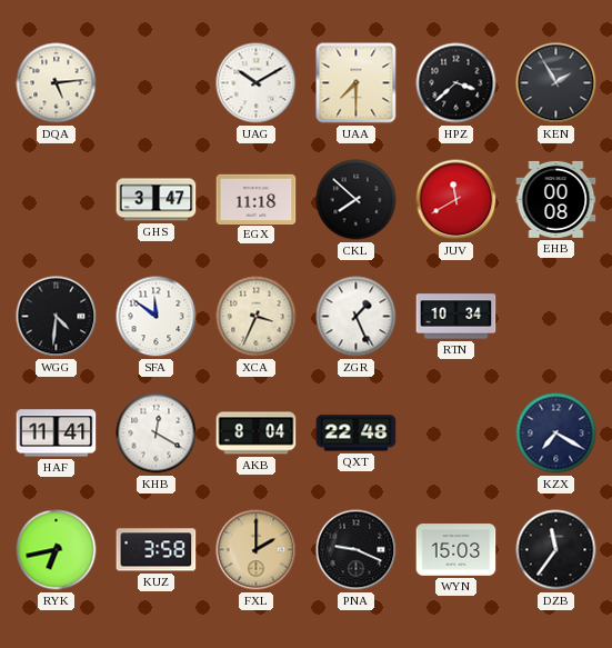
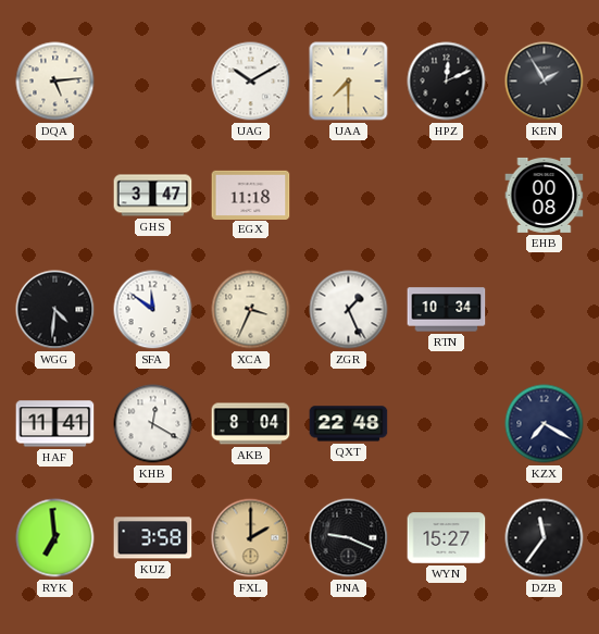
HPZ: 3:38 -> 12:11
CKL: 7:52 -> none
JUV: 11:40 -> none
RYK: 6:43 -> 6:59
WYN: 15:03 -> 15:27
